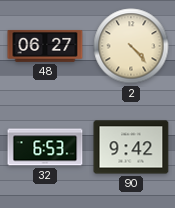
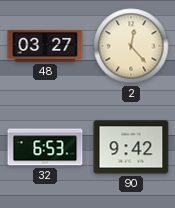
48: 06:27 -> 03:27
2: 4:23 -> 12:23
